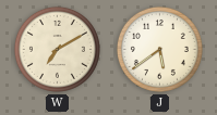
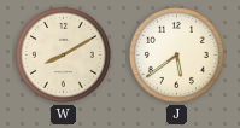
W: 7:10 -> 8:10
